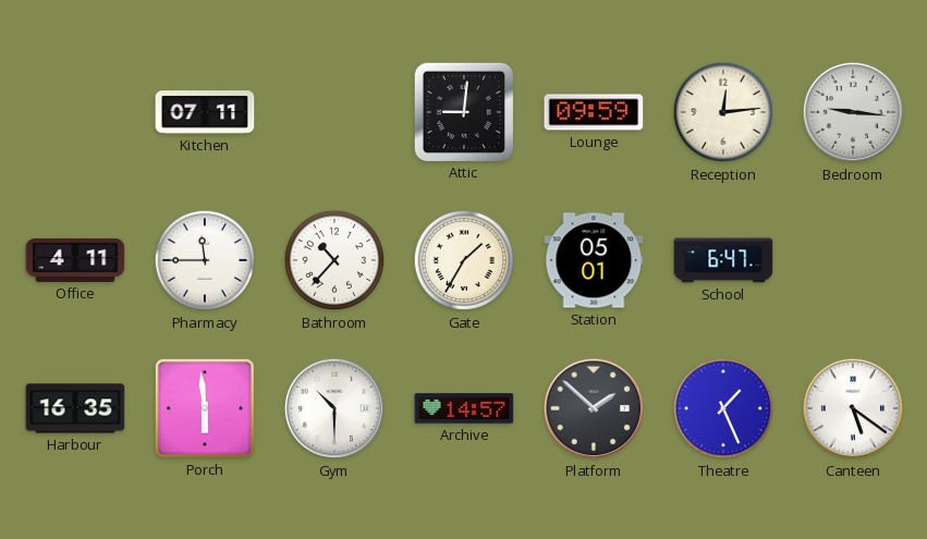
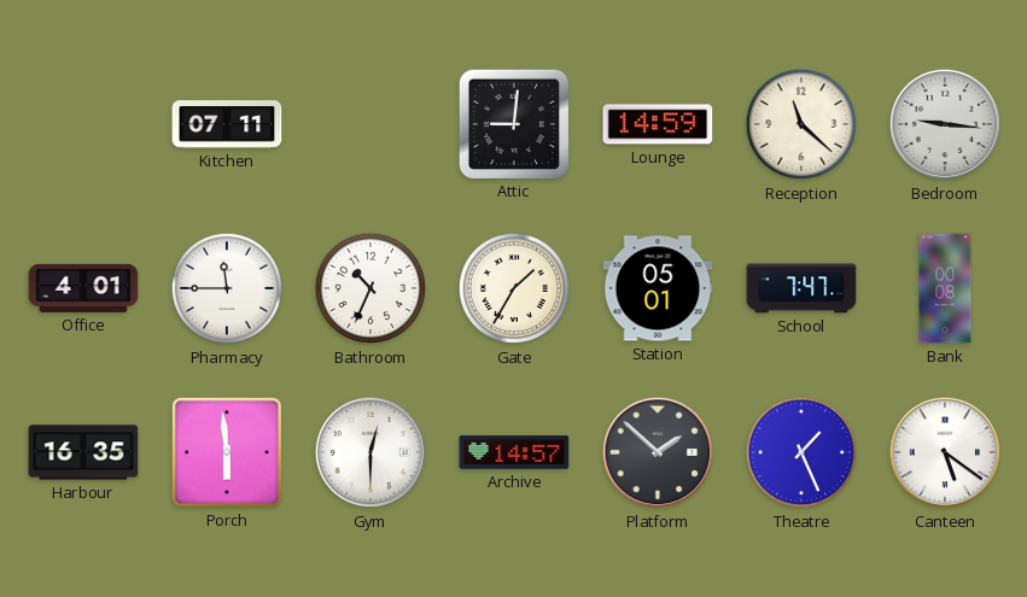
Lounge: 09:59 -> 14:59
Reception: 12:14 -> 11:22
Office: 4:11 -> 4:01
Bathroom: 10:37 -> 10:34
School: 6:47 -> 7:47
Bank: none -> 00:08
Gym: 10:30 -> 12:30
